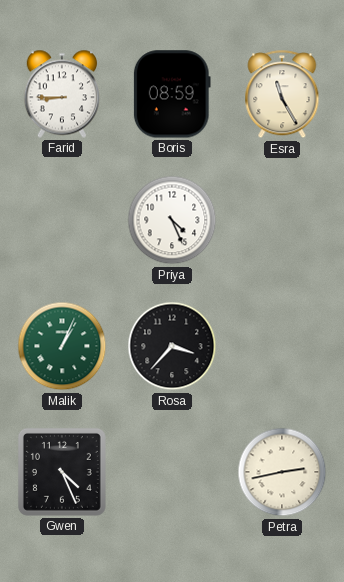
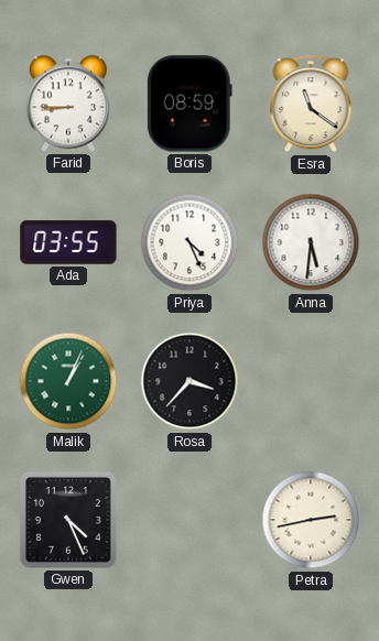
Esra: 11:25 -> 11:21
Ada: none -> 03:55
Anna: none -> 5:31
